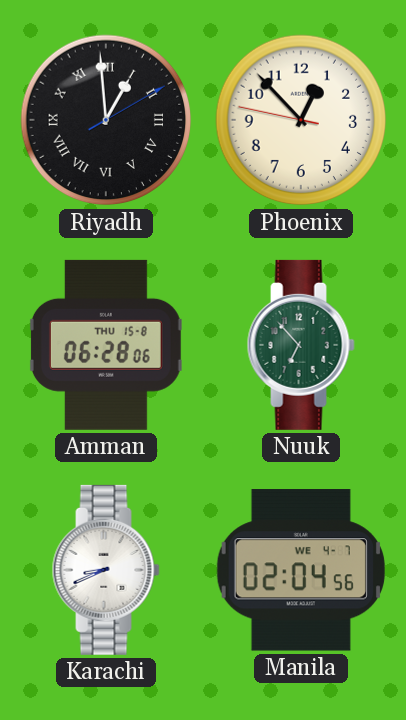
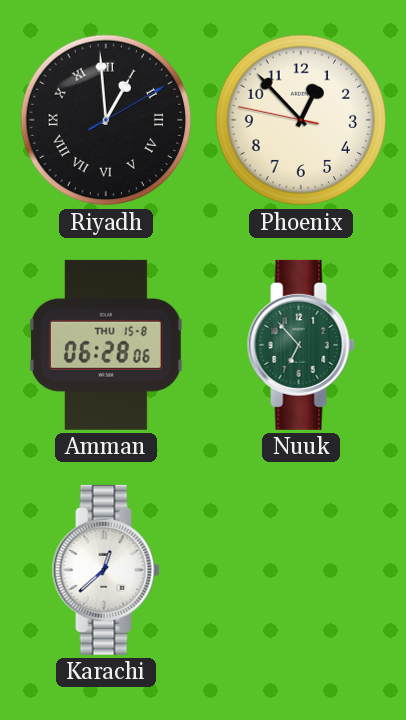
Karachi: 8:41 -> 12:38
Manila: 02:04 -> none
